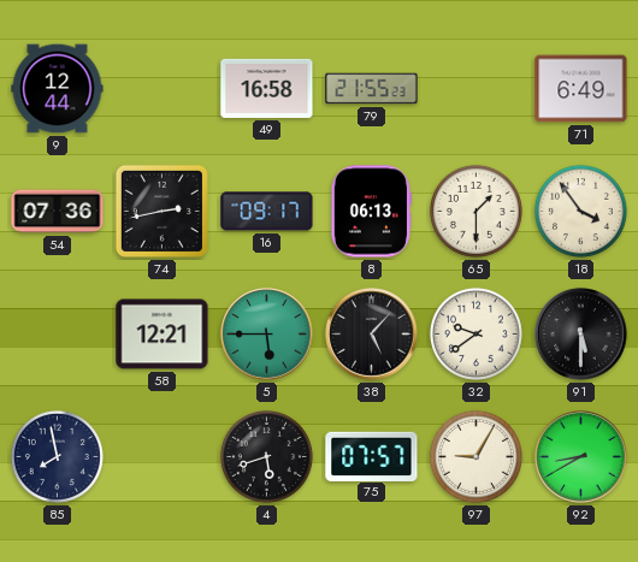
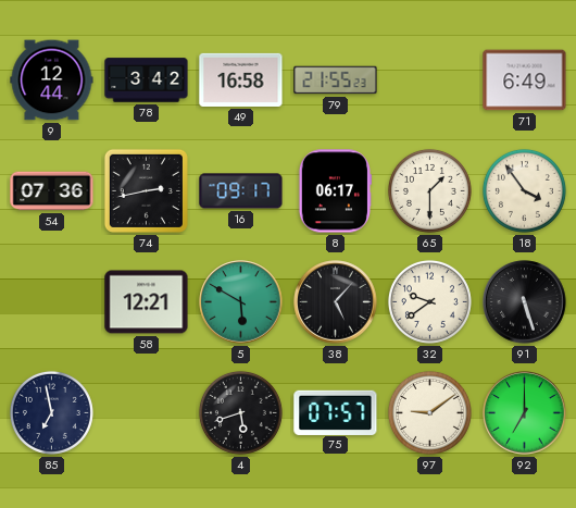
78: none -> 3:42
8: 06:13 -> 06:17
5: 5:45 -> 5:50
91: 5:30 -> 5:27
85: 7:58 -> 6:58
97: 9:05 -> 9:09
92: 8:40 -> 7:00
